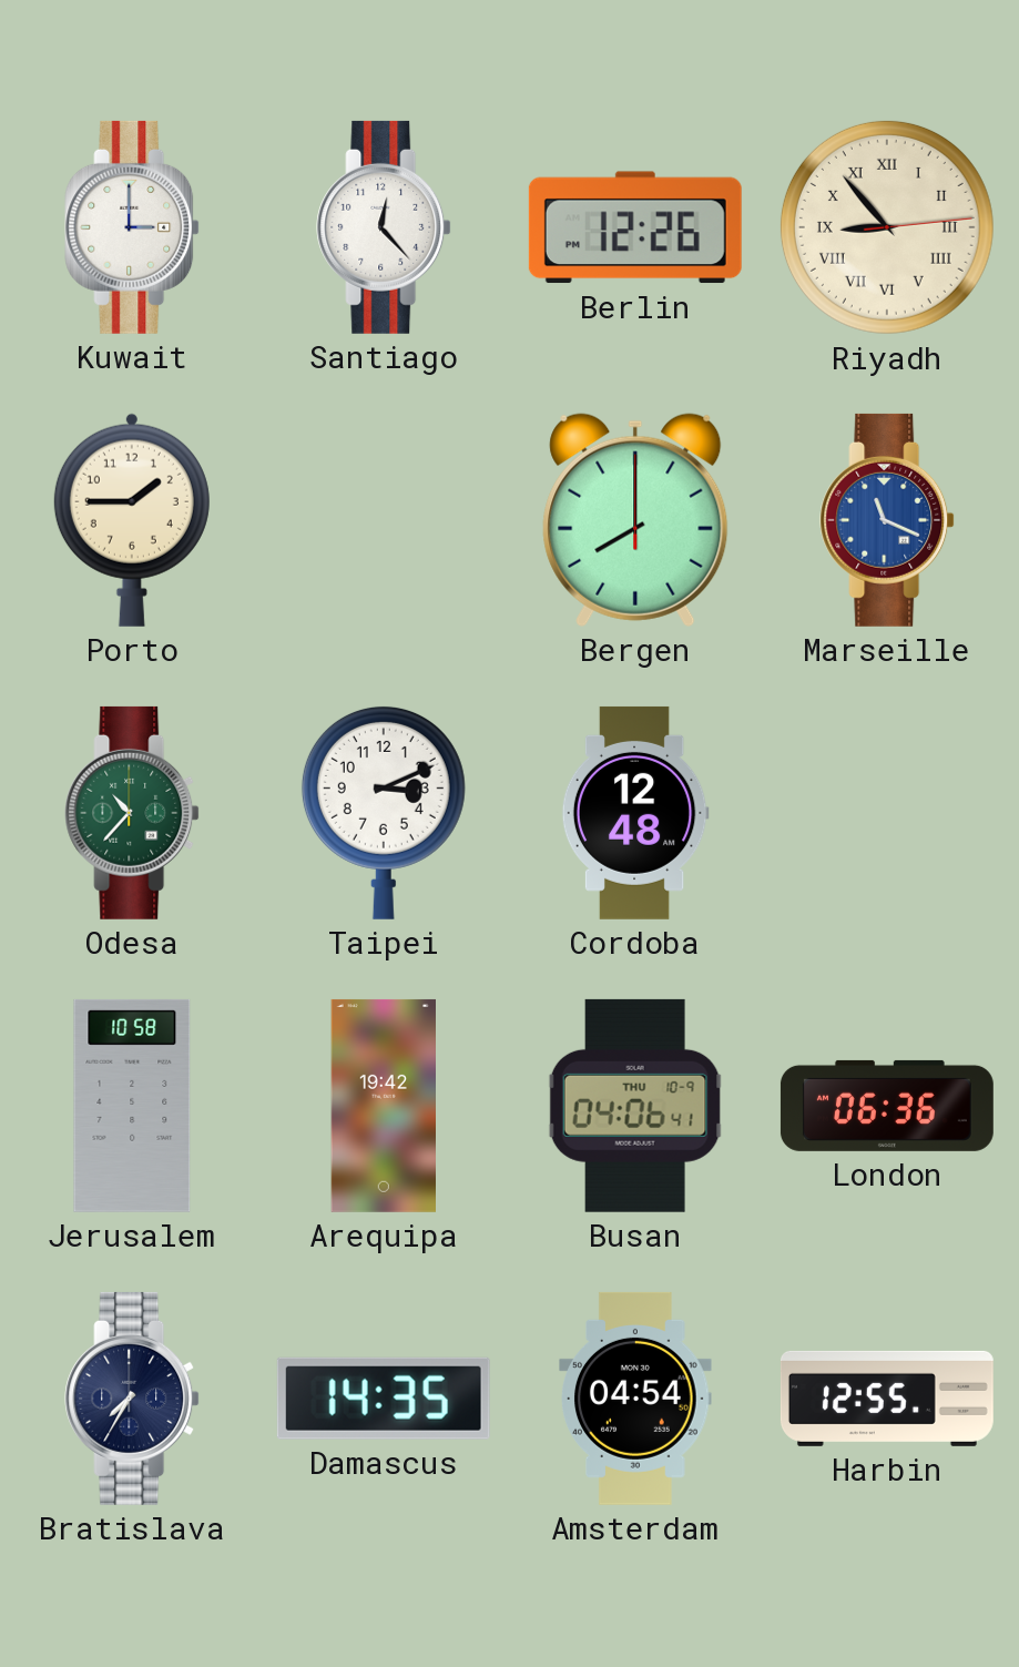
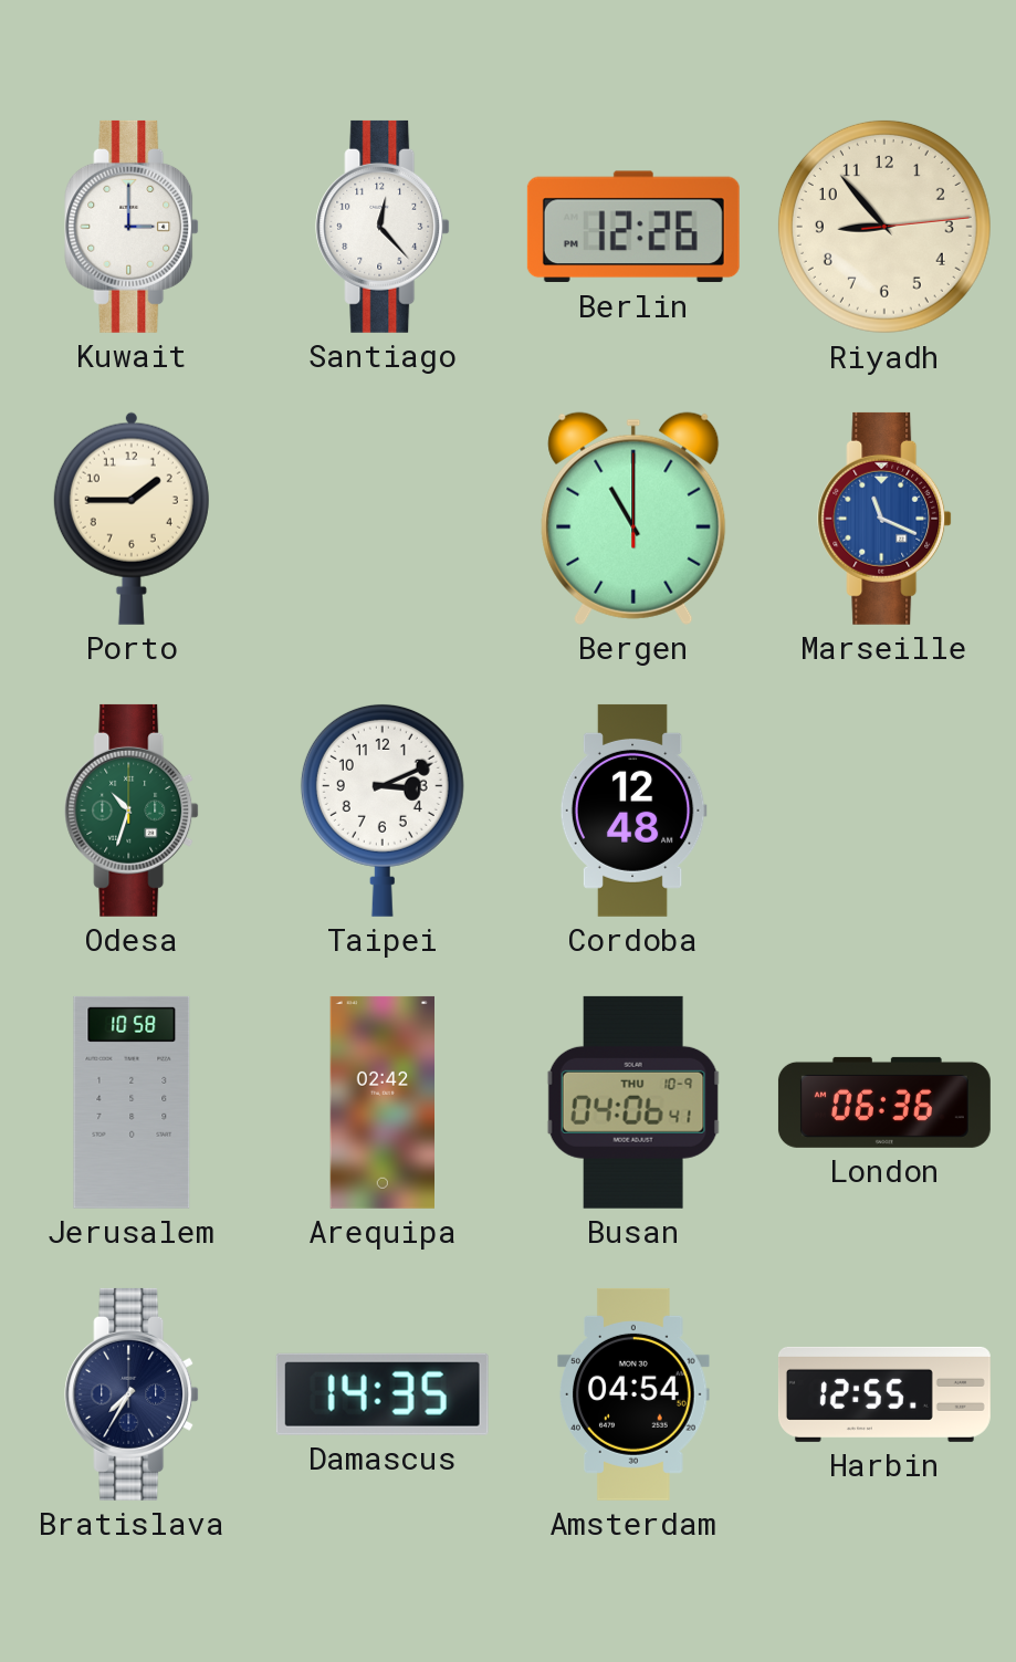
Riyadh numerals: Roman -> Arabic
Bergen: 8:00 -> 11:00
Odesa: 10:37 -> 10:33
Arequipa: 19:42 -> 02:42
